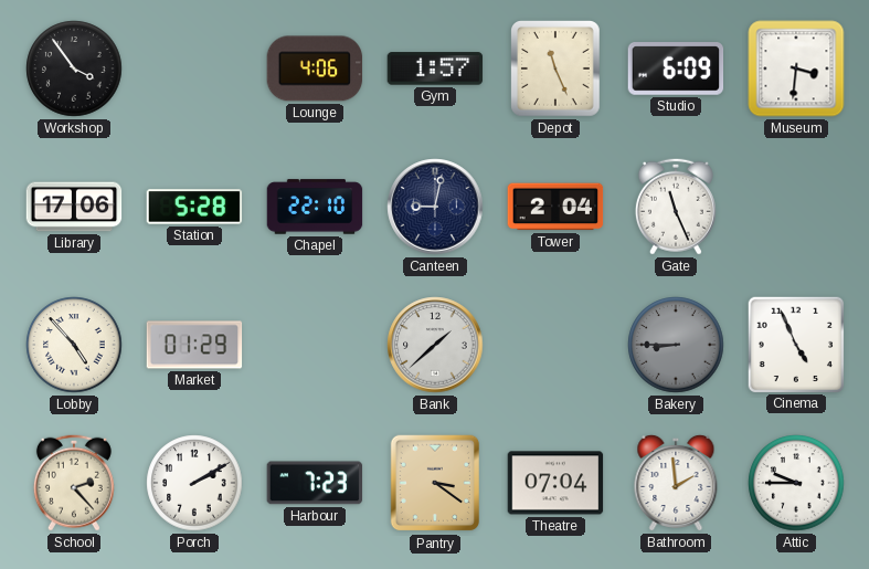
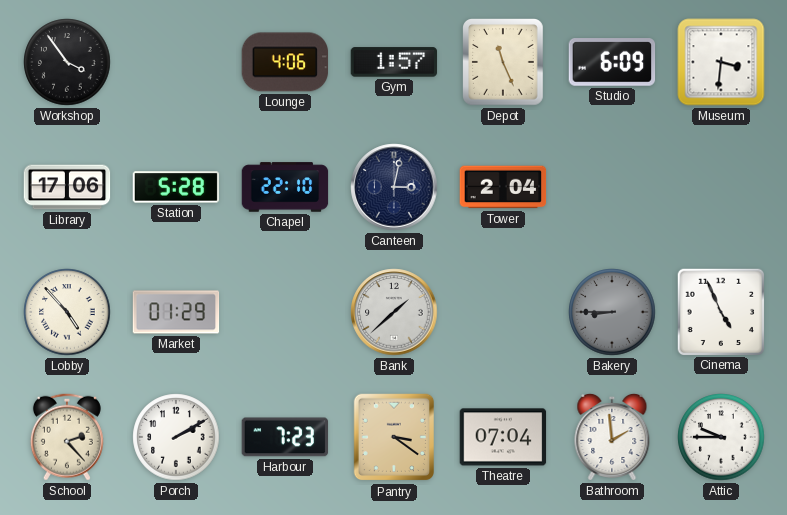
Canteen: 9:02 -> 3:02
Gate: 11:26 -> none
